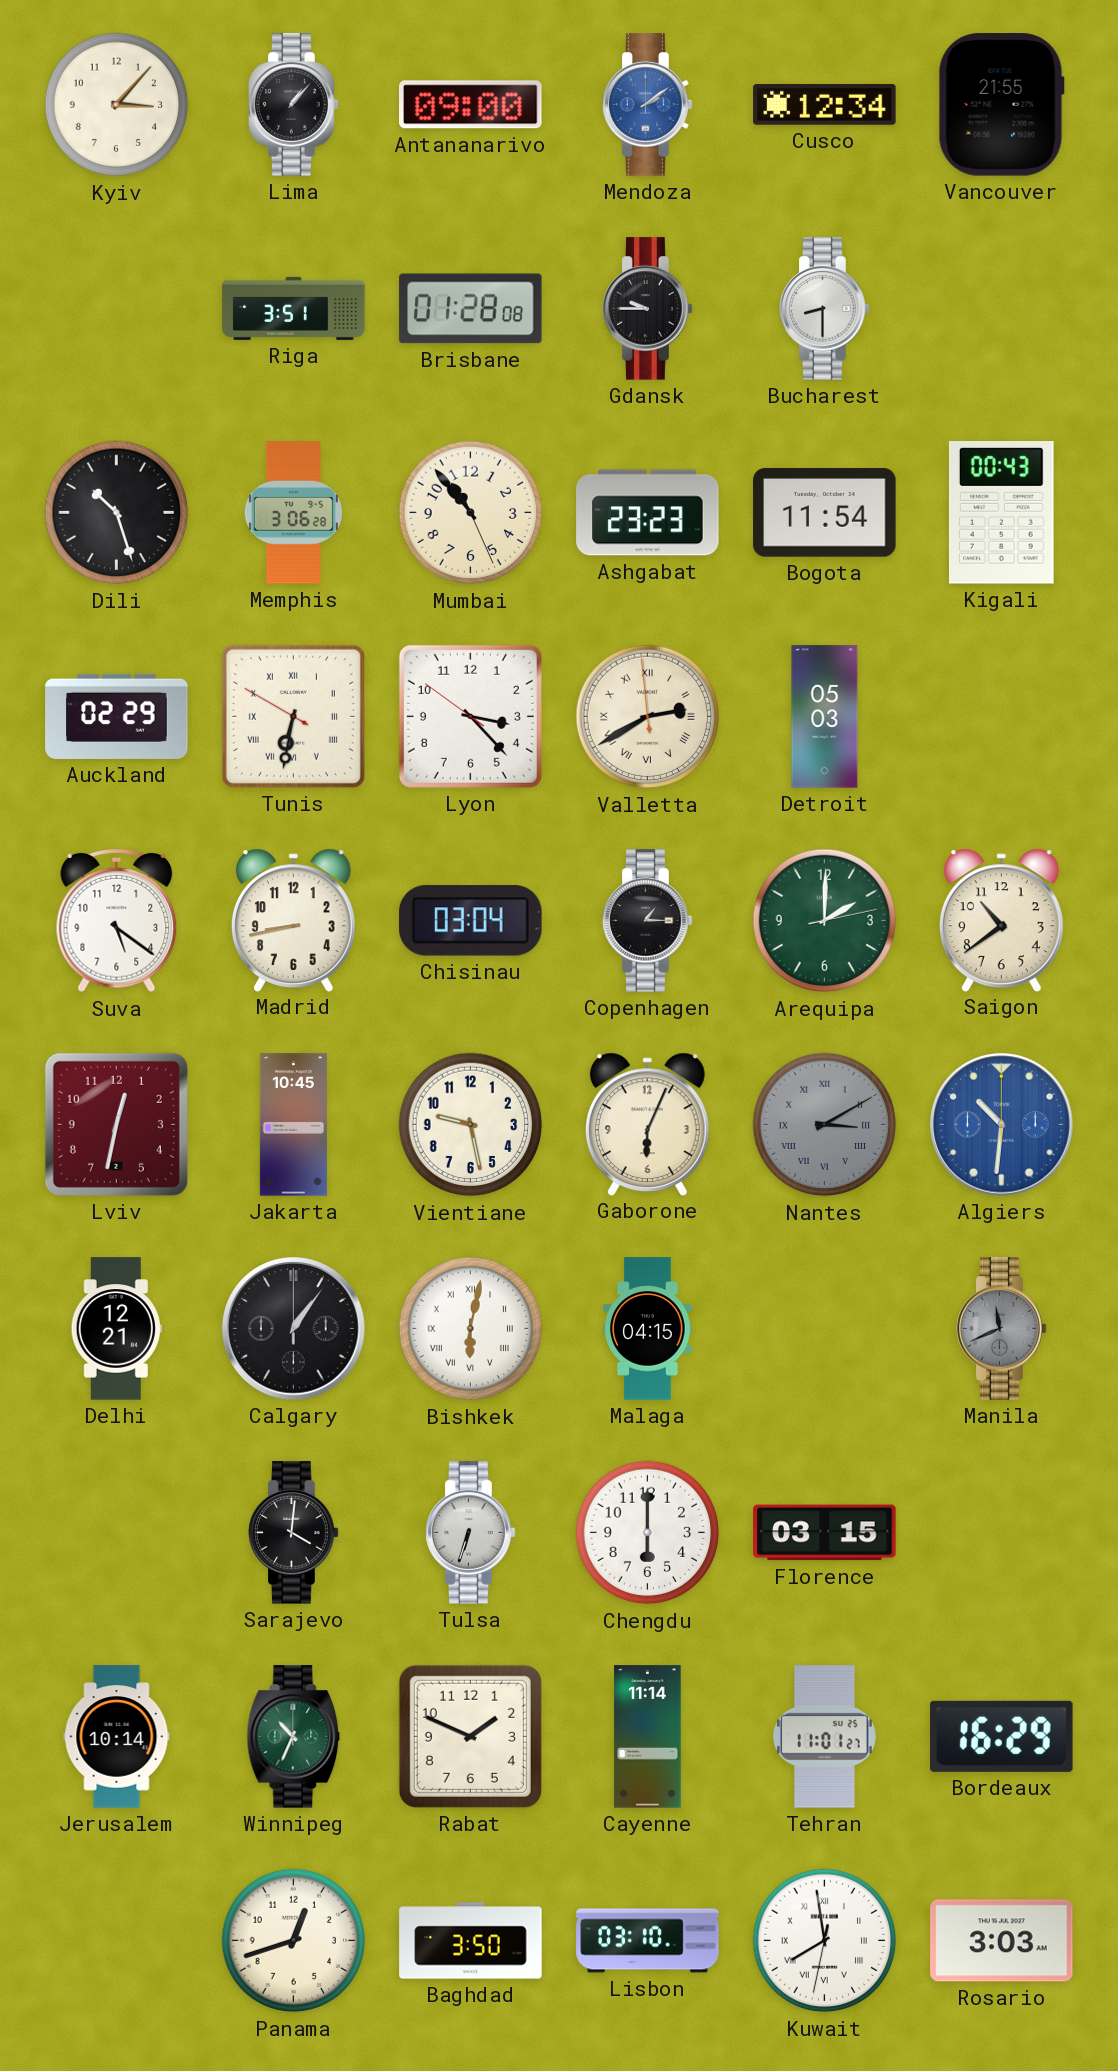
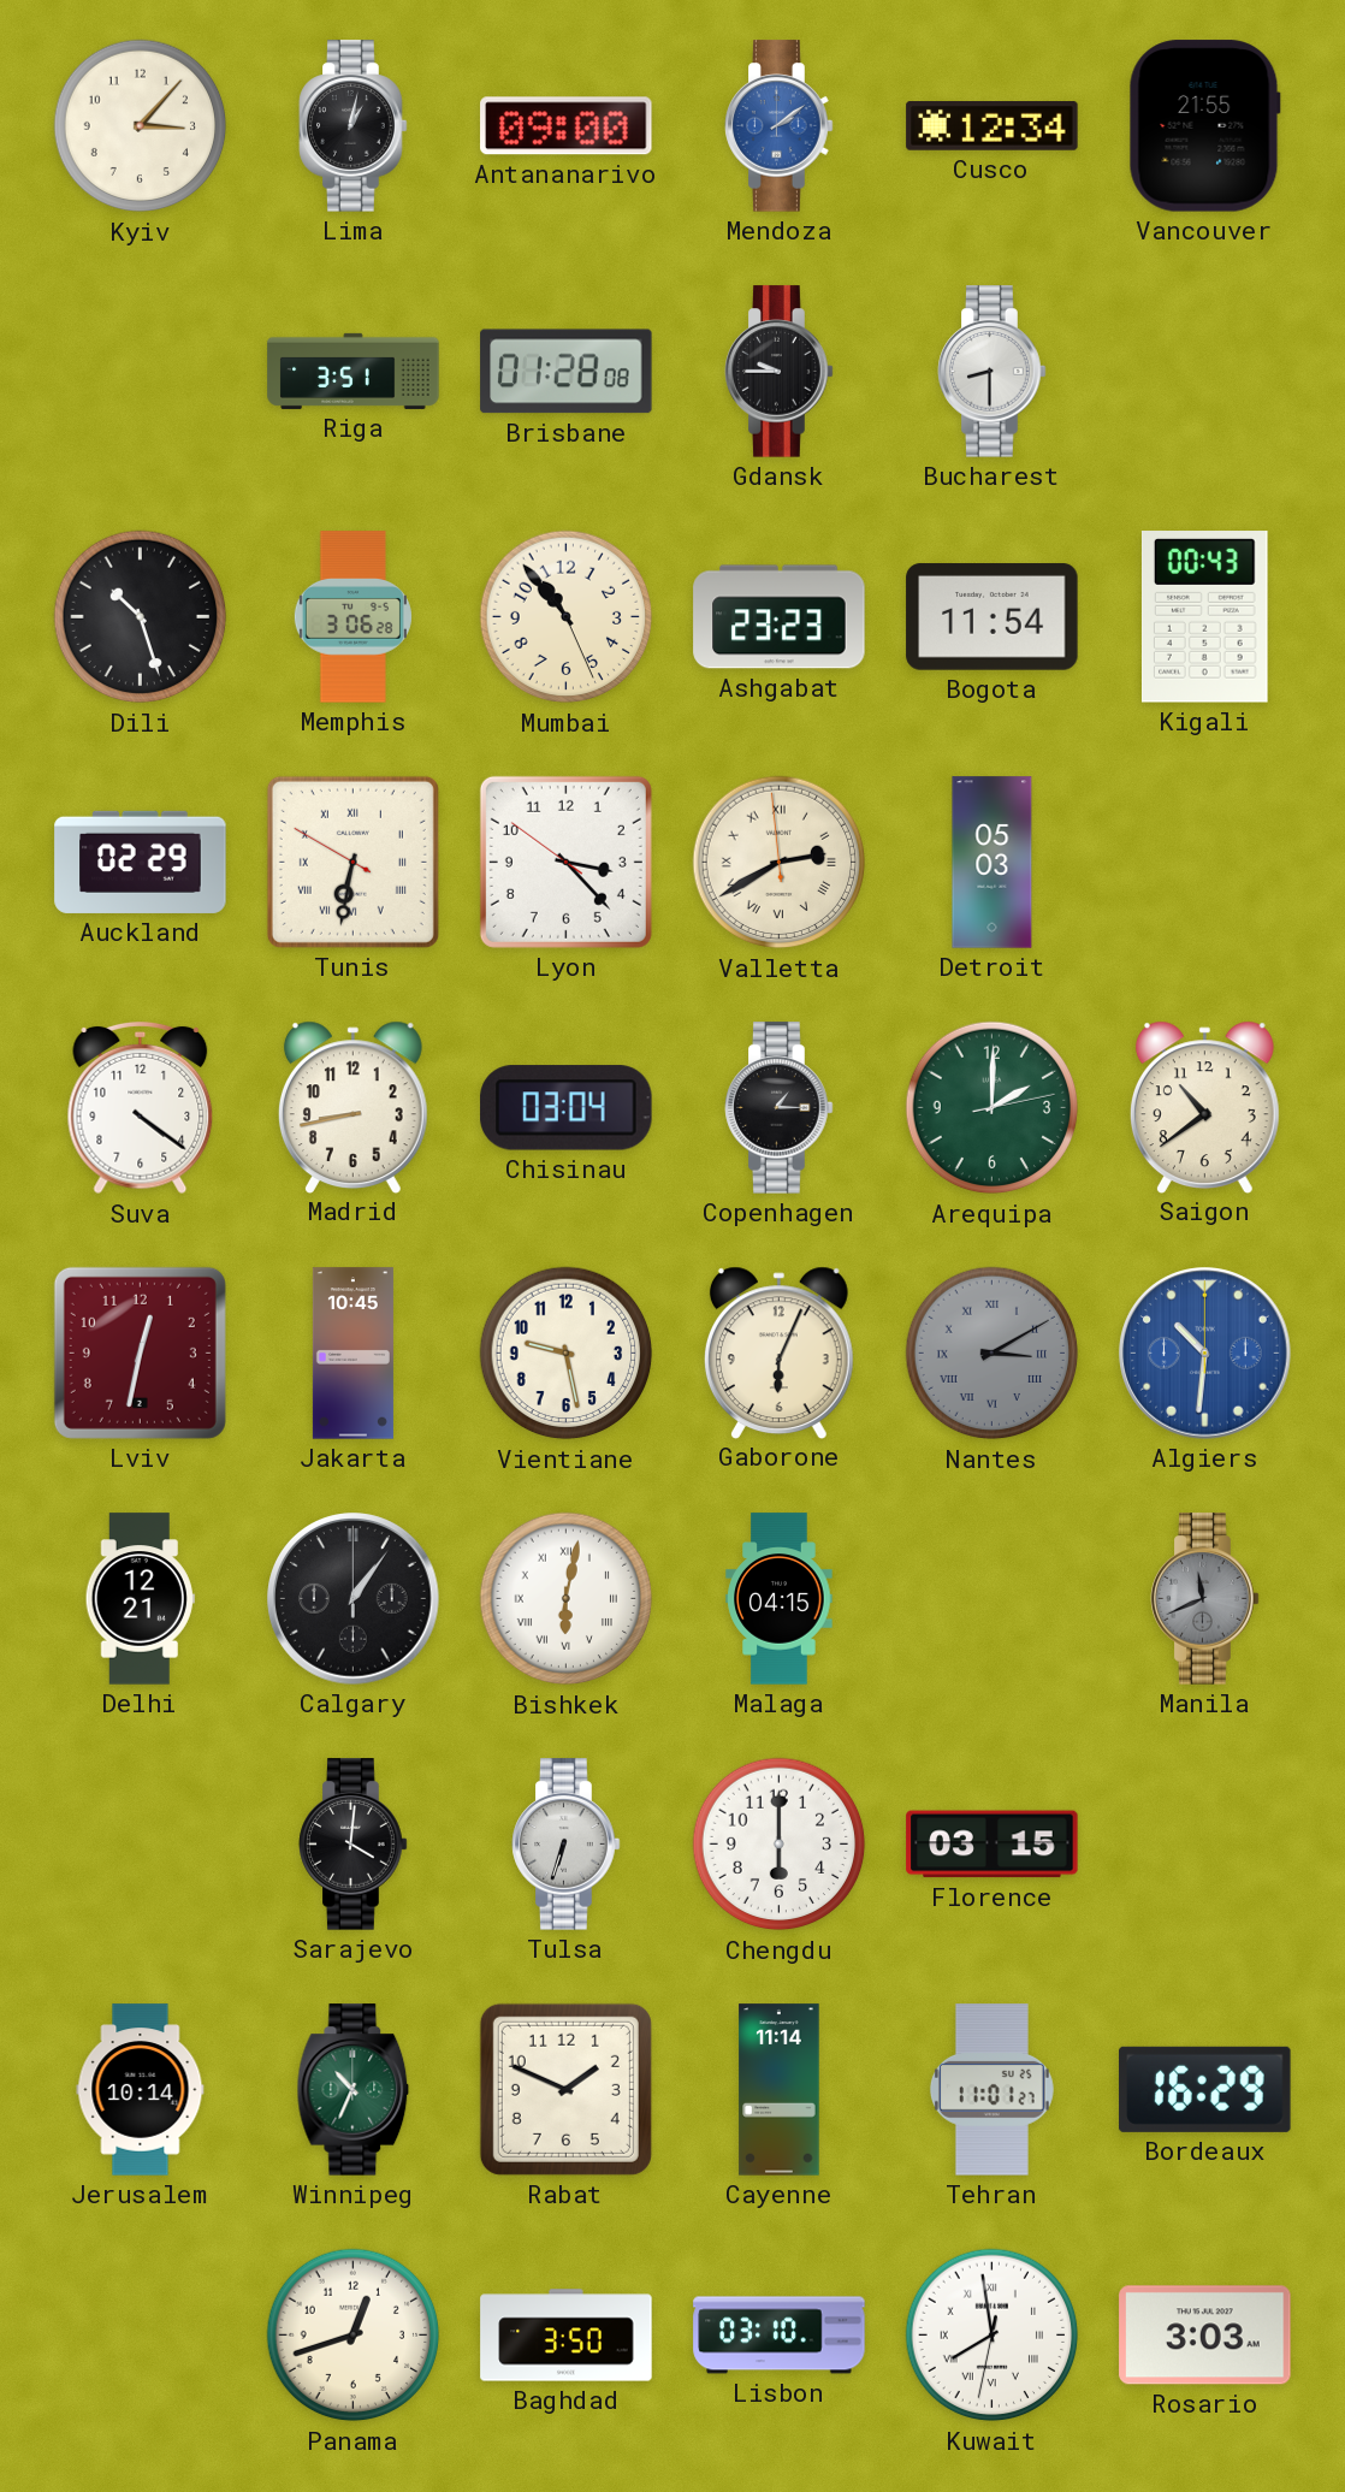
Lima: 1:07 -> 1:02
Suva: 5:21 -> 4:21
